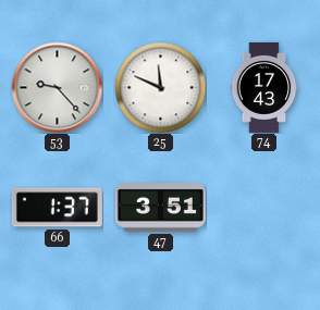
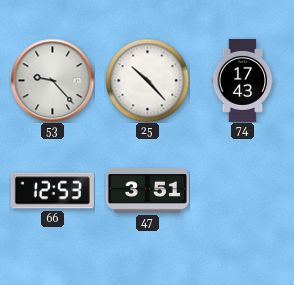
25: 11:49 -> 10:23
66: 1:37 -> 12:53
